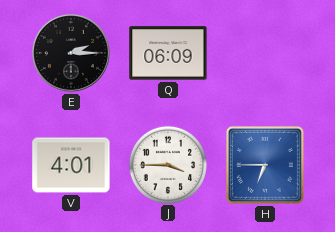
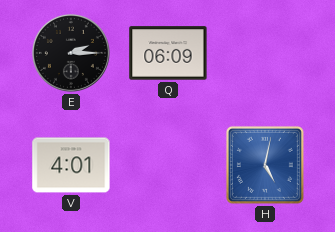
J: 3:45 -> none
H: 6:45 -> 5:02
